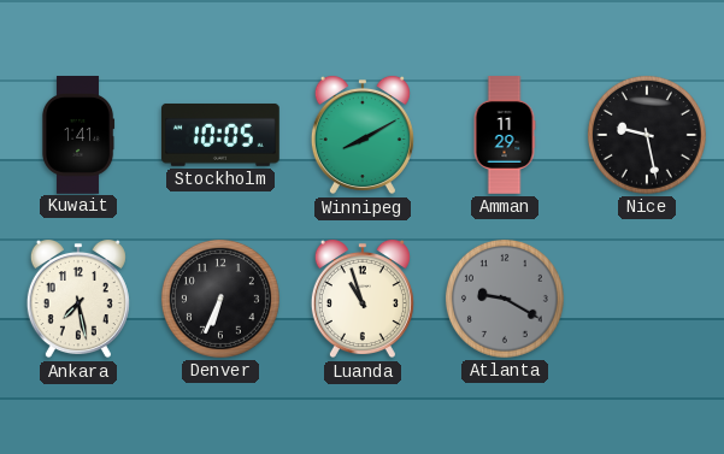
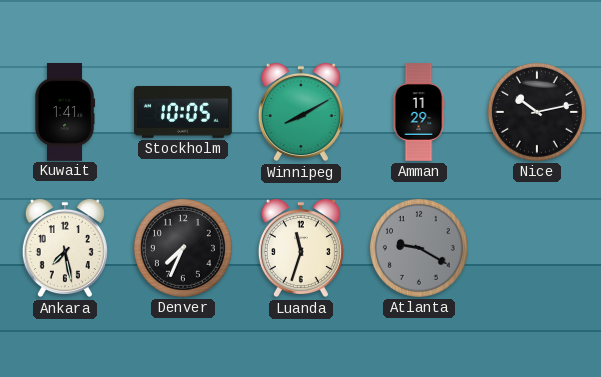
Nice: 9:28 -> 10:13
Denver: 6:34 -> 7:34
Luanda: 10:57 -> 11:33
